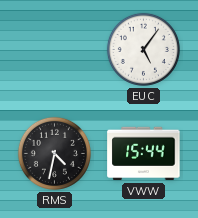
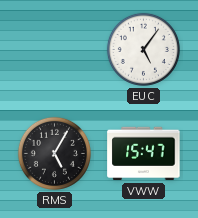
RMS: 4:32 -> 5:05
VWW: 15:44 -> 15:47
